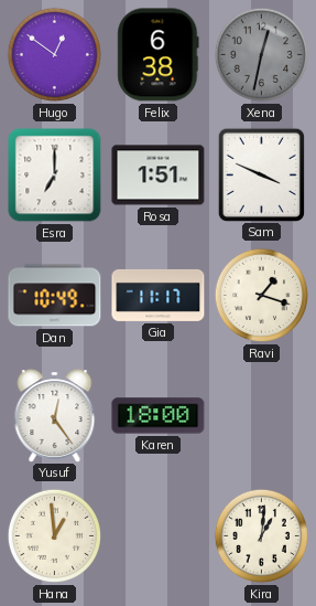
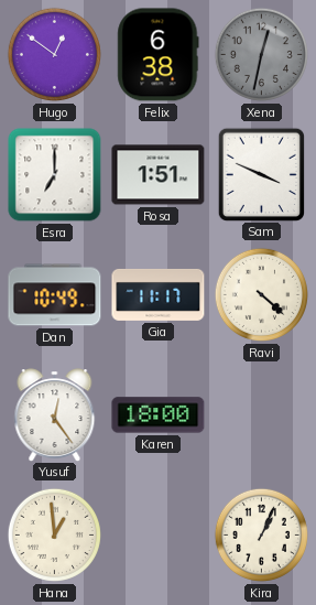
Ravi: 1:18 -> 4:22
Kira: 1:01 -> 1:04
